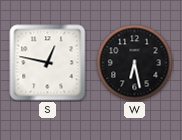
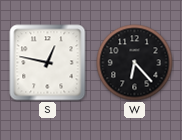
W: 6:28 -> 6:23
